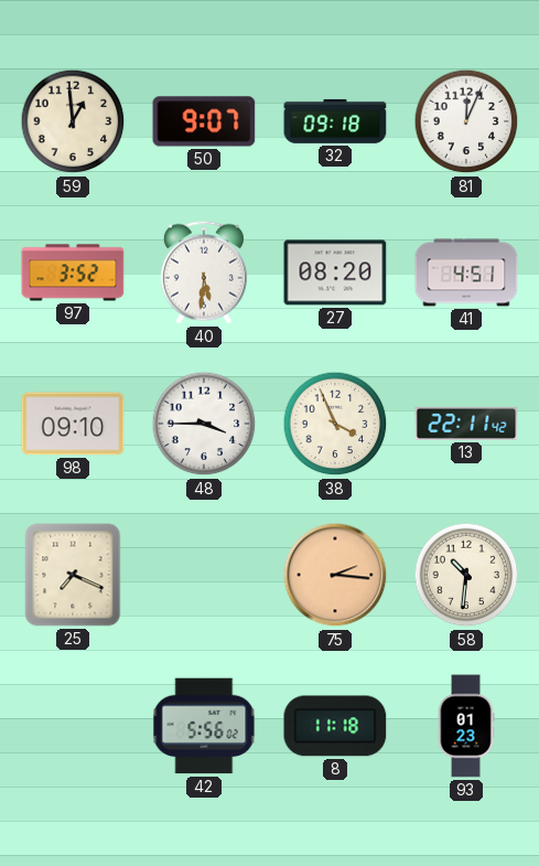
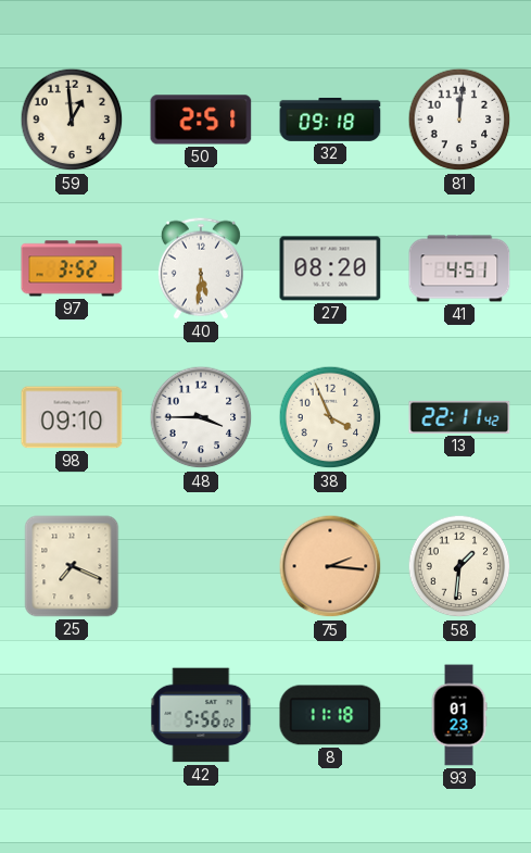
50: 9:07 -> 2:51
81: 12:04 -> 12:01
58: 10:31 -> 1:31
